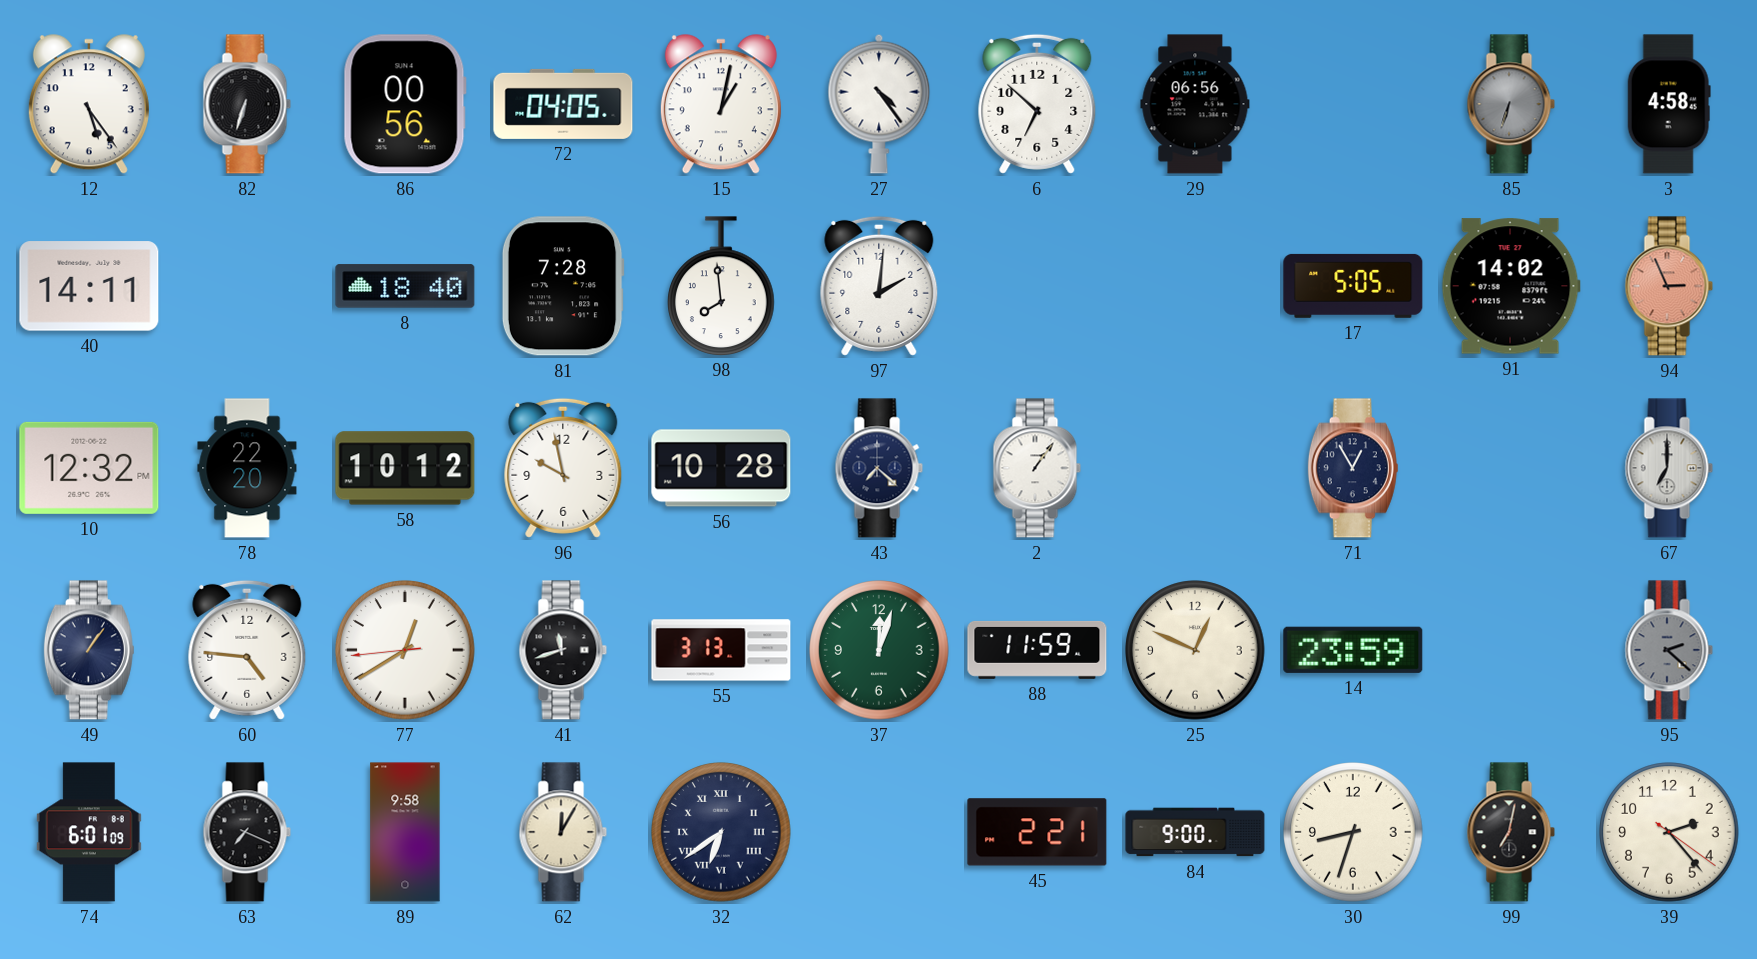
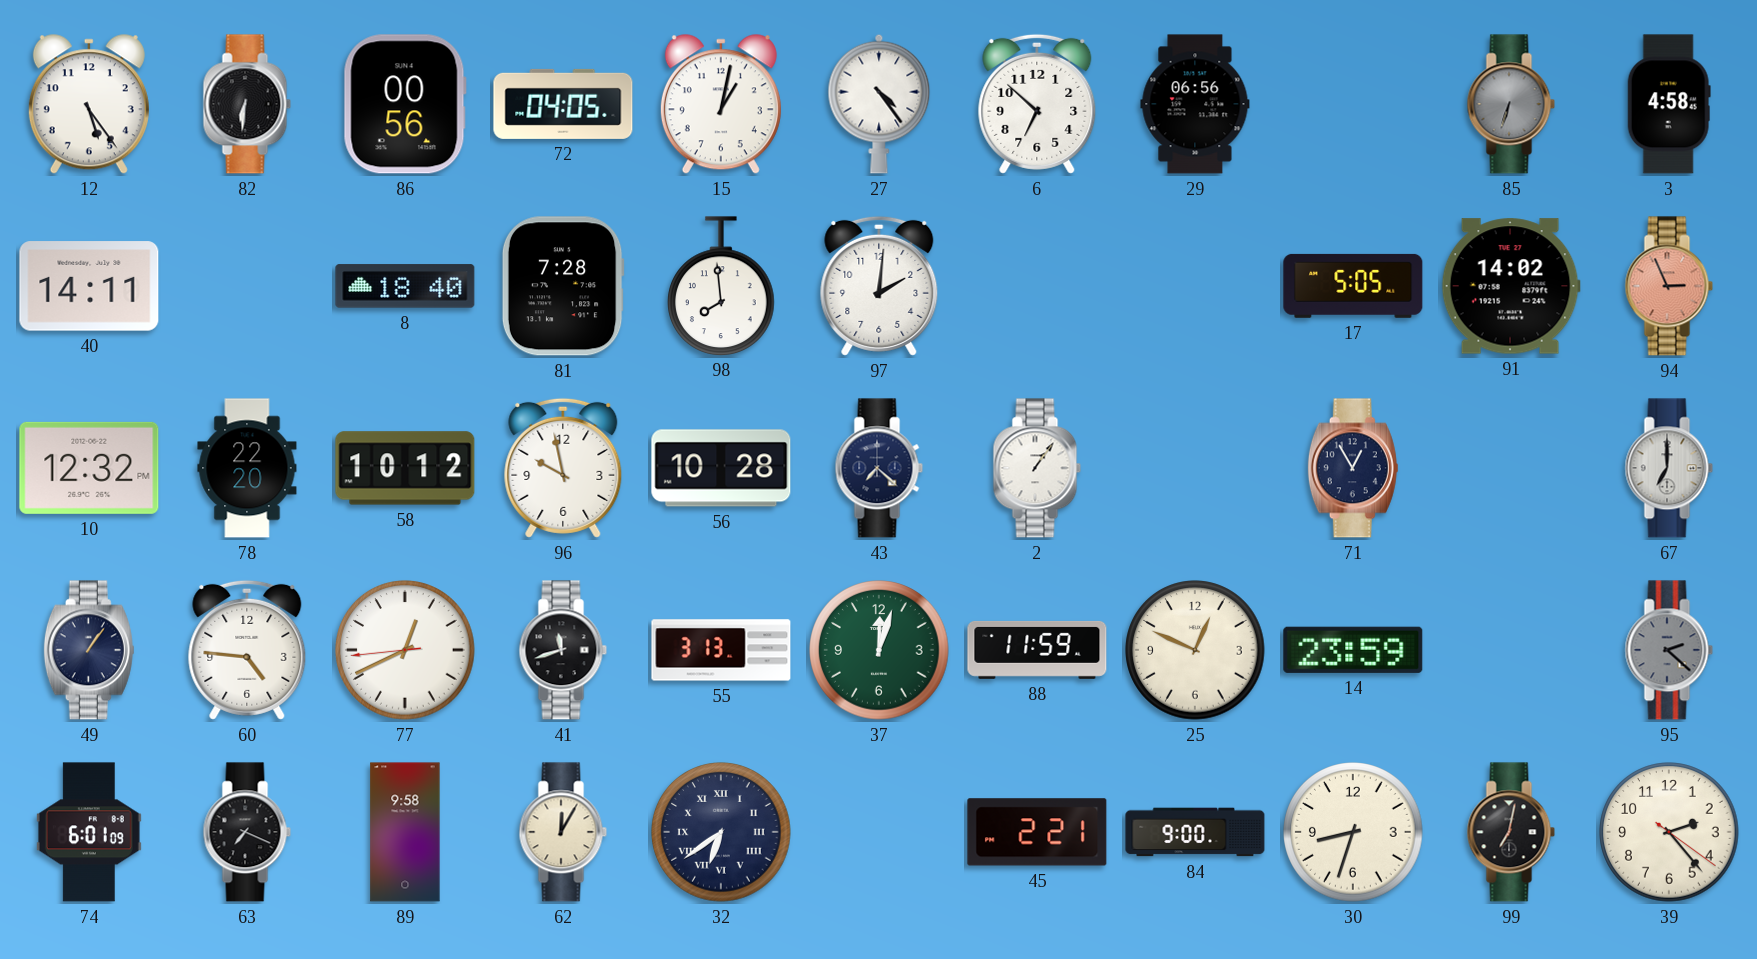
82: 6:33 -> 6:31
77: 12:39 -> 12:40
